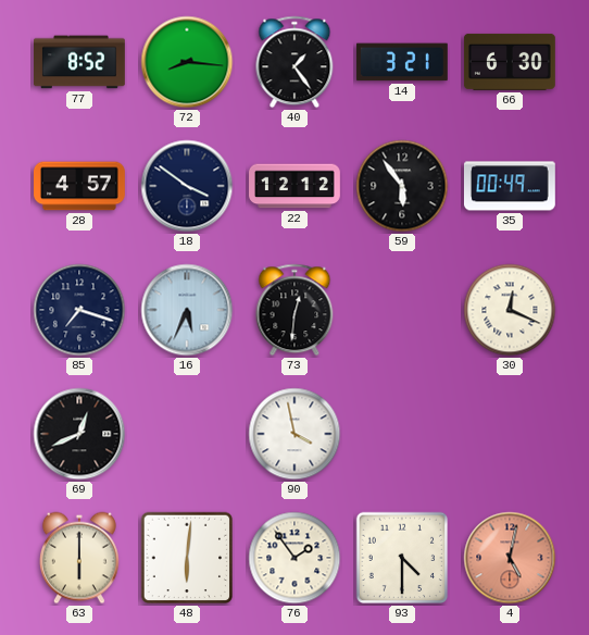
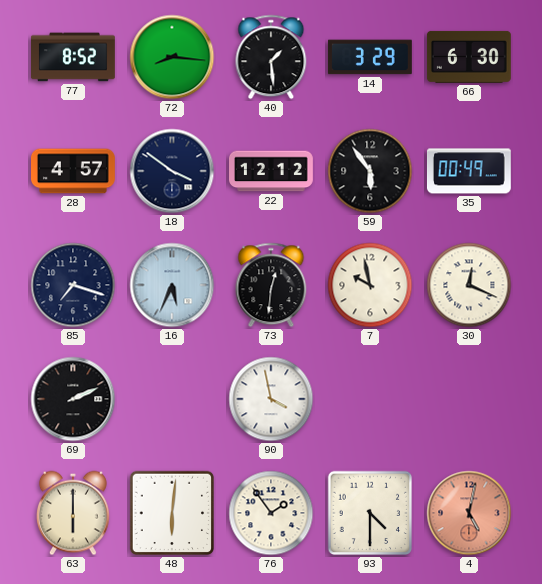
40: 1:24 -> 1:29
14: 3:21 -> 3:29
7: none -> 9:58
69: 12:41 -> 2:11
